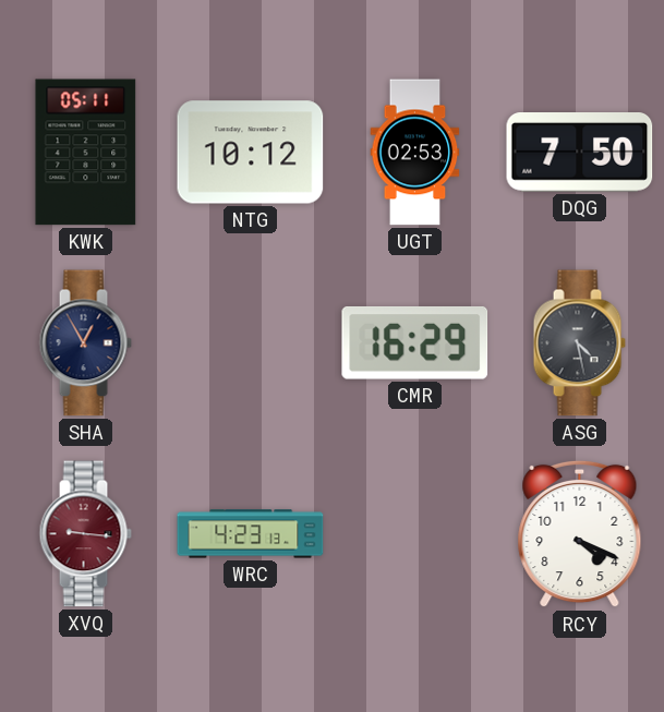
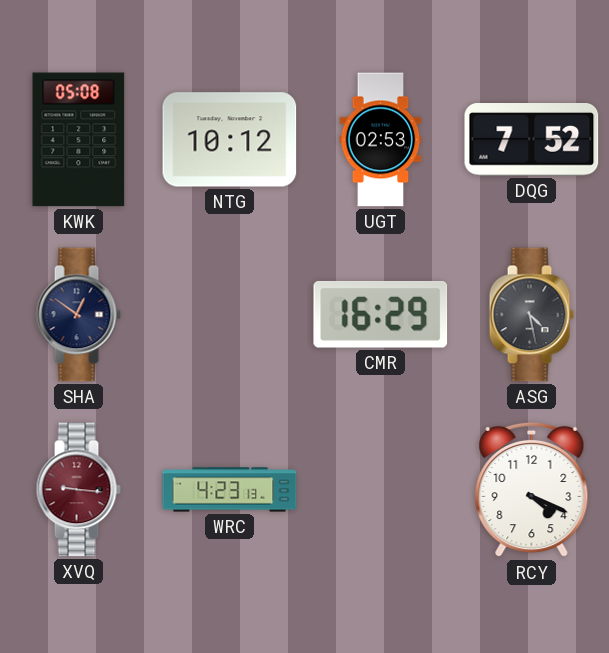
KWK: 05:11 -> 05:08
DQG: 7:50 -> 7:52
SHA: 12:55 -> 12:51
